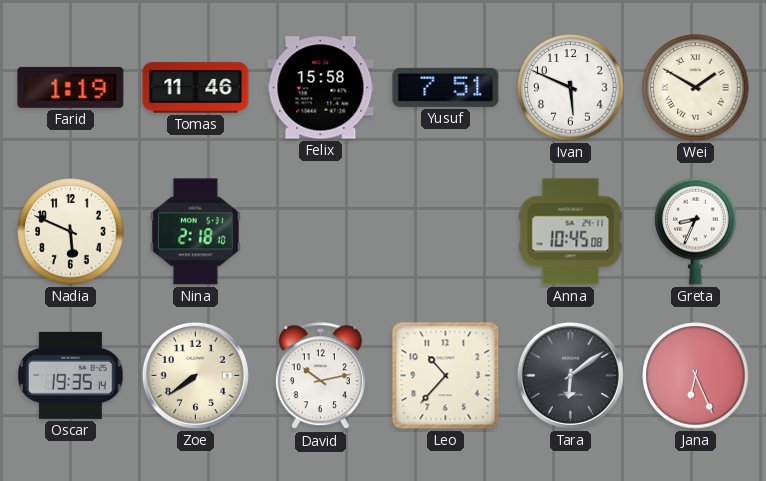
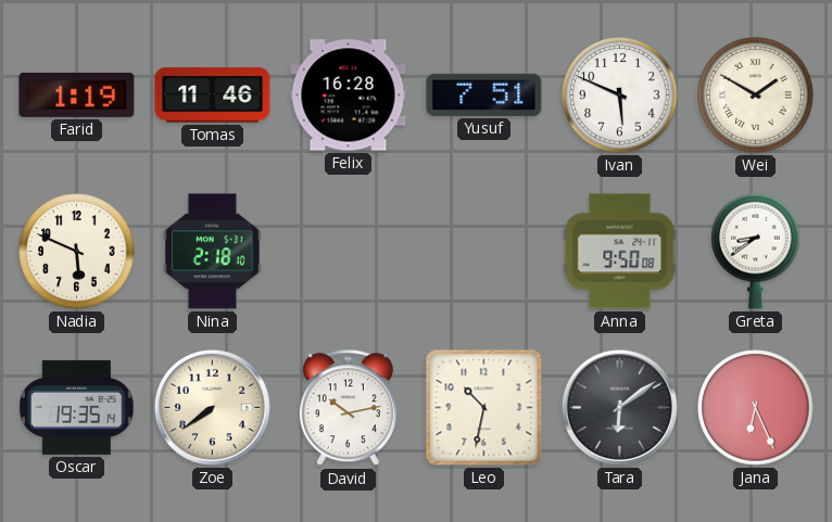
Felix: 15:58 -> 16:28
Anna: 10:45 -> 9:50
Greta: 8:34 -> 8:39
Leo: 10:37 -> 10:32
